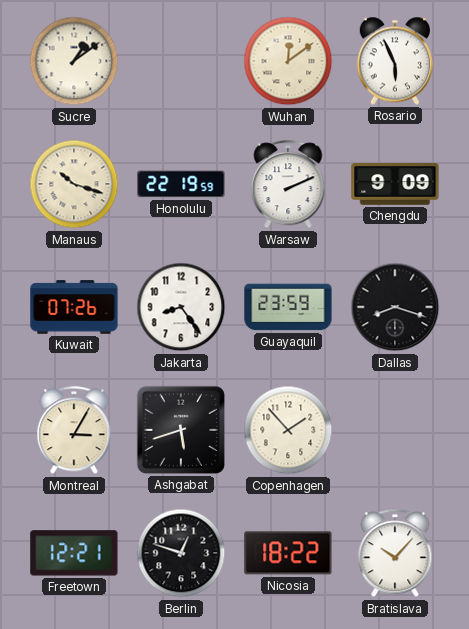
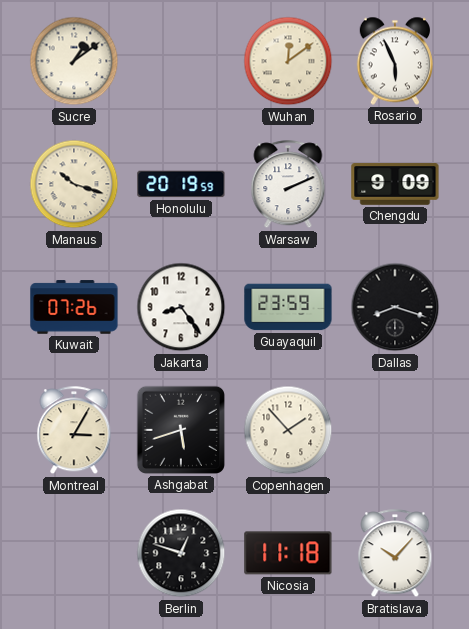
Honolulu: 22:19 -> 20:19
Freetown: 12:21 -> none
Nicosia: 18:22 -> 11:18
